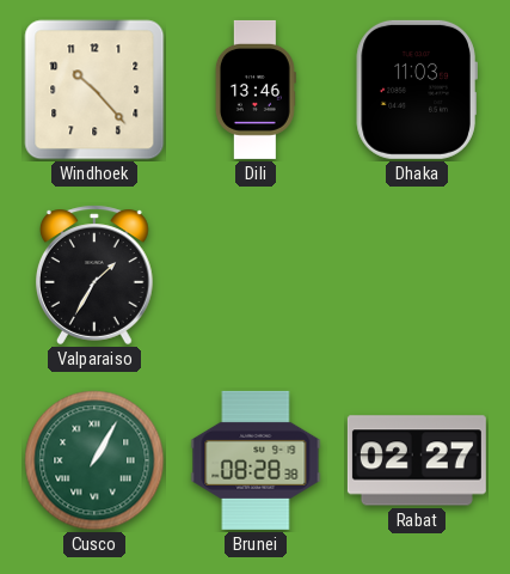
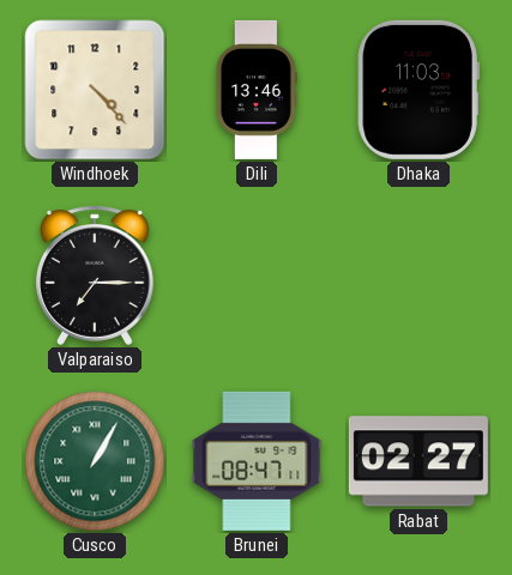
Windhoek: 10:23 -> 4:23
Valparaiso: 1:35 -> 7:15
Brunei: 08:28 -> 08:47
